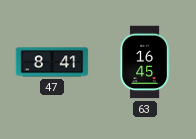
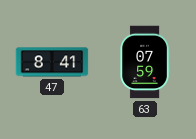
63: 16:45 -> 07:59
